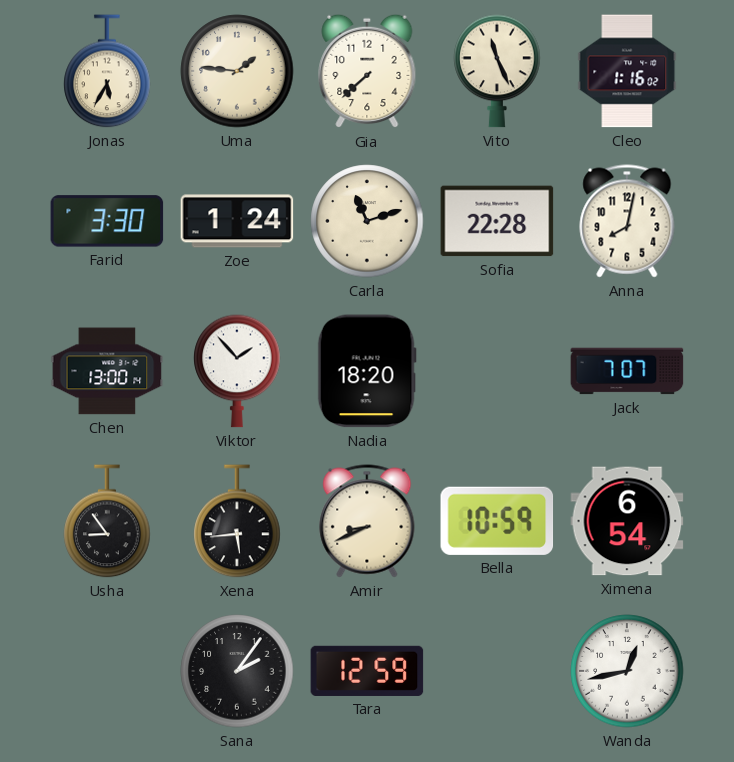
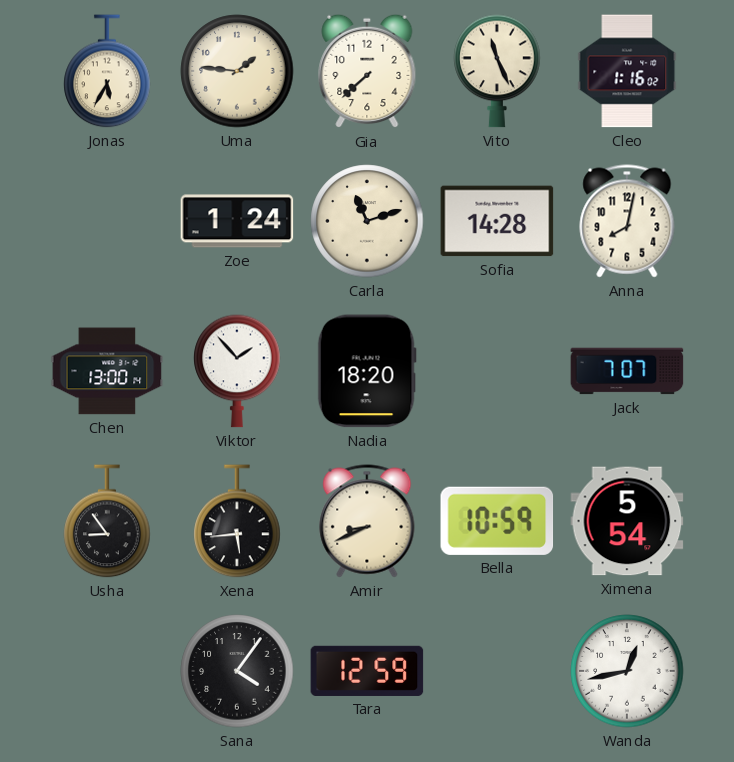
Farid: 3:30 -> none
Sofia: 22:28 -> 14:28
Ximena: 6:54 -> 5:54
Sana: 2:06 -> 4:06
